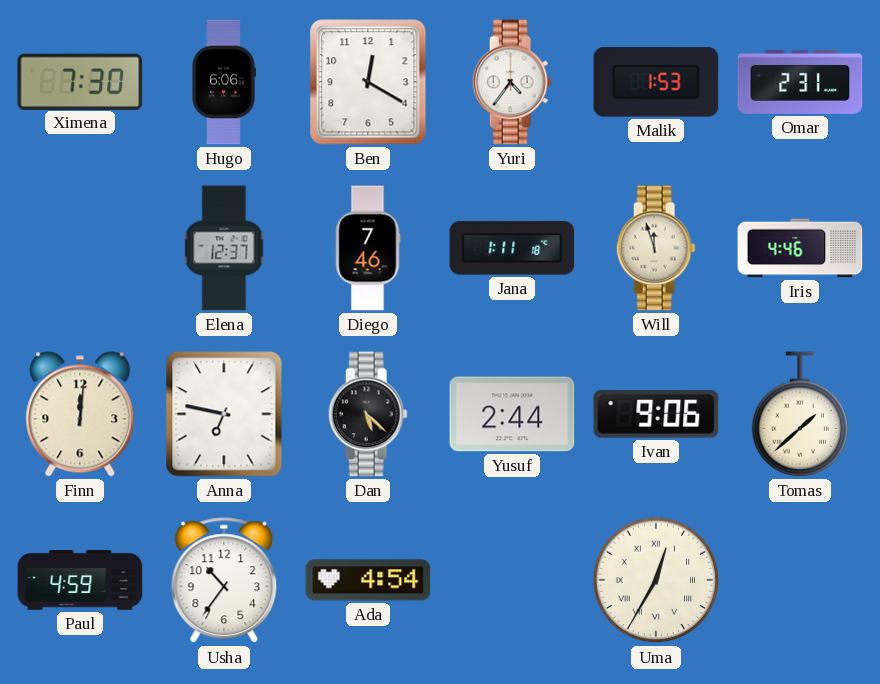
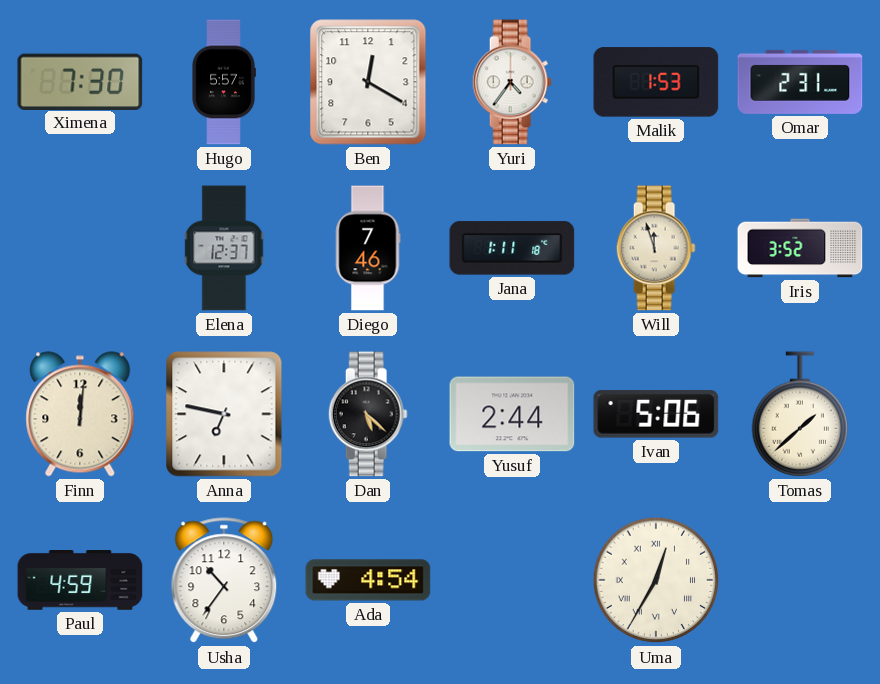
Hugo: 6:06 -> 5:57
Iris: 4:46 -> 3:52
Ivan: 9:06 -> 5:06
